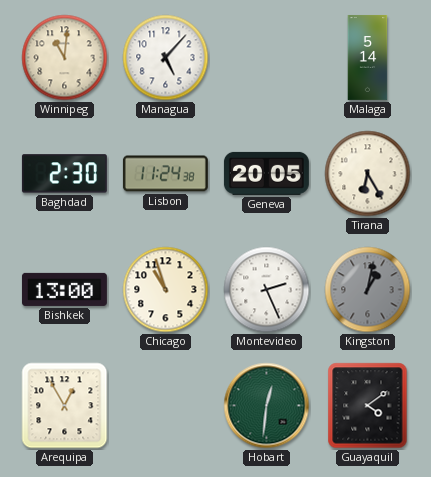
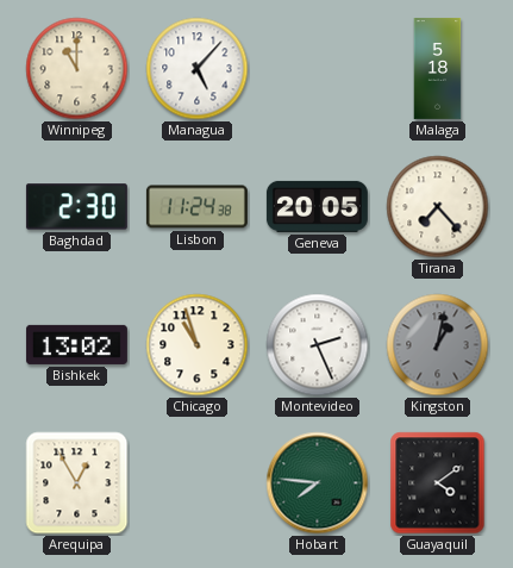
Winnipeg: 11:01 -> 11:00
Malaga: 5:14 -> 5:18
Tirana: 6:25 -> 7:23
Bishkek: 13:00 -> 13:02
Hobart: 12:31 -> 7:46
